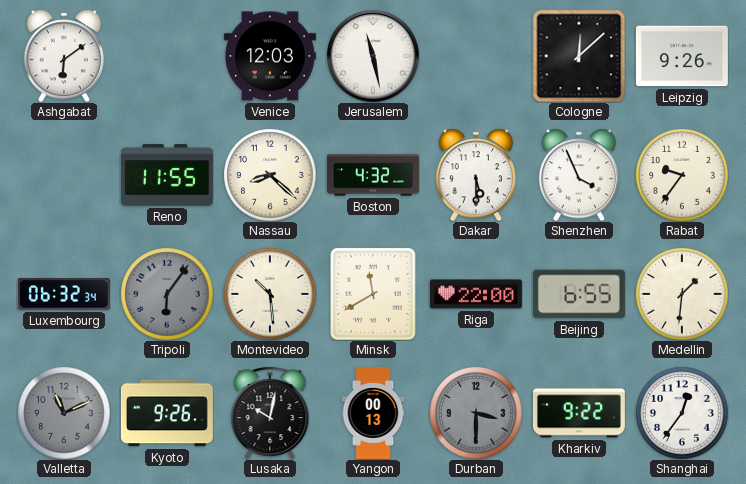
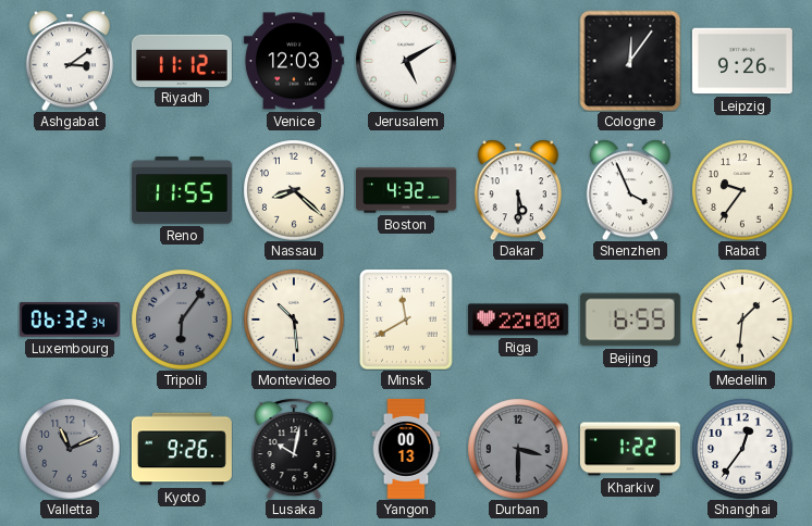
Ashgabat: 6:09 -> 3:09
Riyadh: none -> 11:12
Jerusalem: 11:28 -> 5:10
Cologne: 12:08 -> 12:06
Kharkiv: 9:22 -> 1:22
